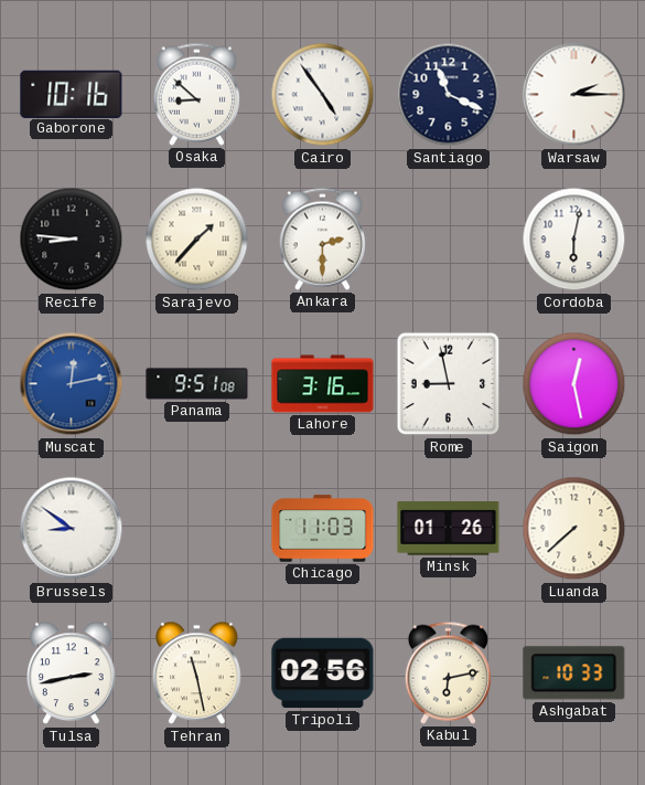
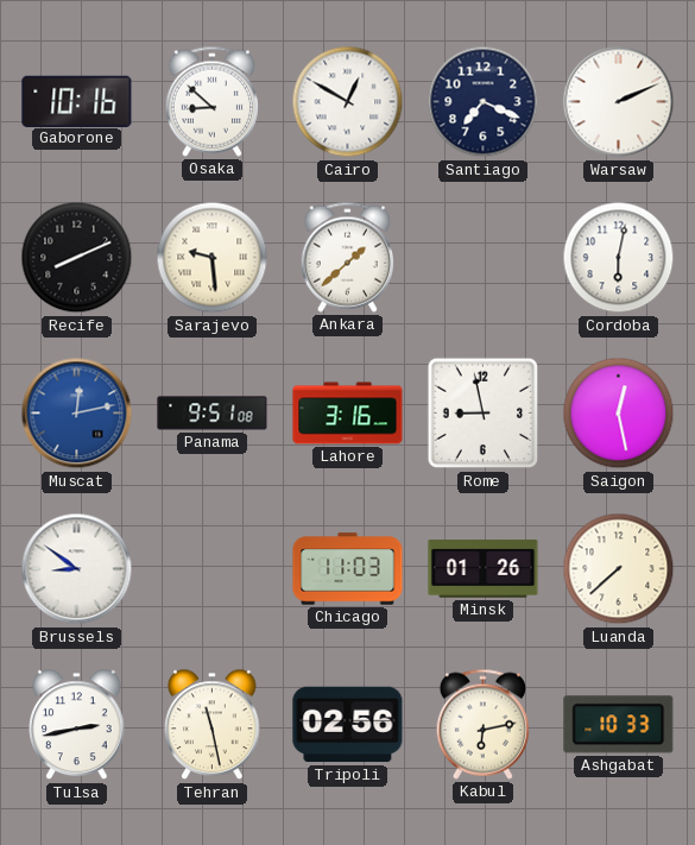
Cairo: 4:54 -> 12:50
Santiago: 11:19 -> 7:19
Warsaw: 2:15 -> 2:11
Recife: 8:46 -> 8:11
Sarajevo: 1:37 -> 9:29
Ankara: 2:30 -> 1:38
